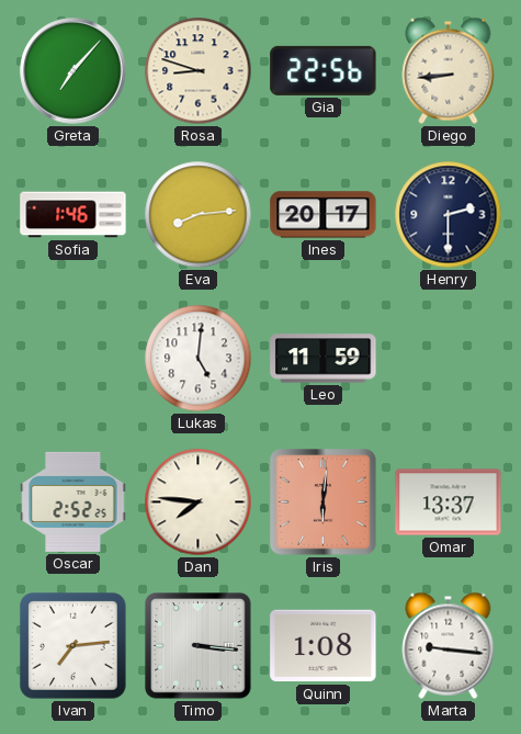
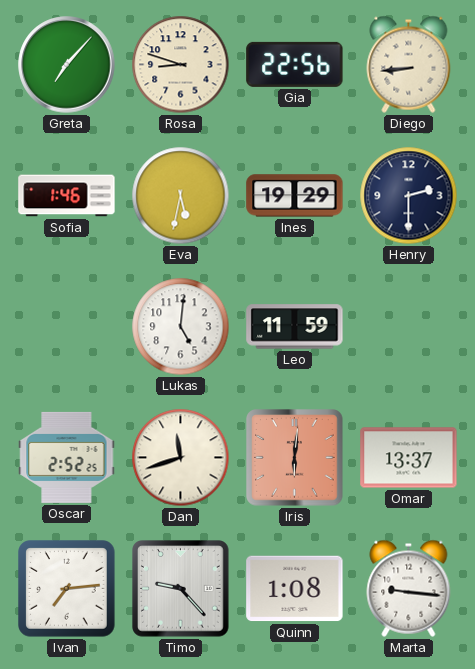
Eva: 8:14 -> 5:32
Ines: 20:17 -> 19:29
Dan: 7:46 -> 11:42
Timo: 3:16 -> 9:23
